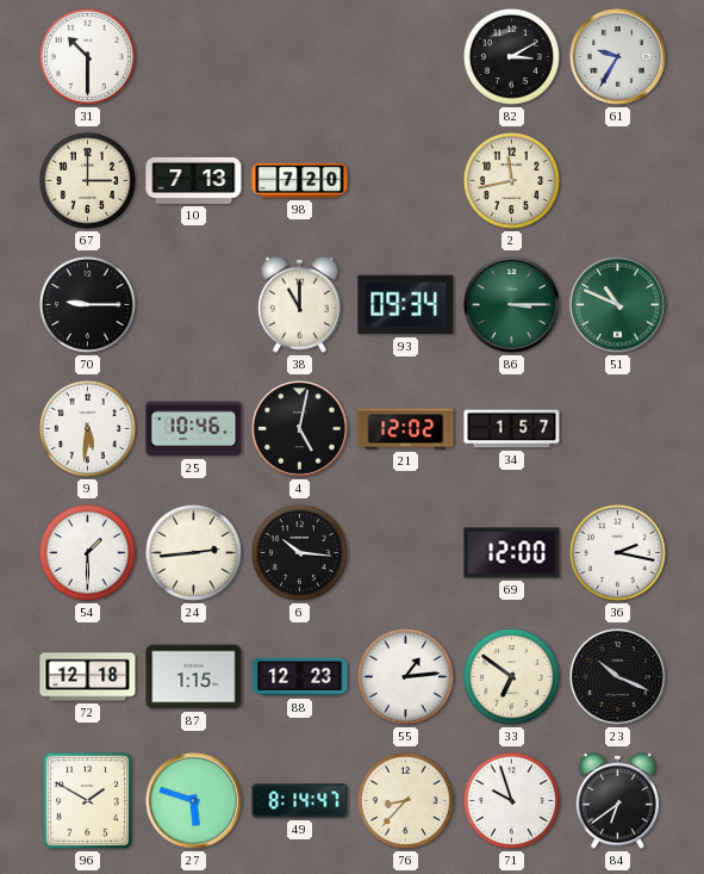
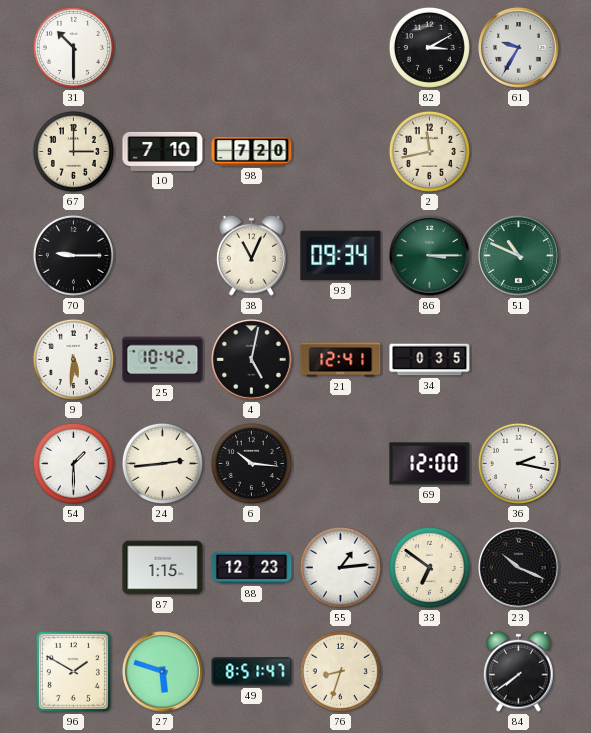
10: 7:13 -> 7:10
38: 11:00 -> 11:04
25: 10:46 -> 10:42
21: 12:02 -> 12:41
34: 1:57 -> 0:35
72: 12:18 -> none
49: 8:14 -> 8:51
76: 8:37 -> 8:33
71: 9:57 -> none
84: 6:39 -> 7:39
